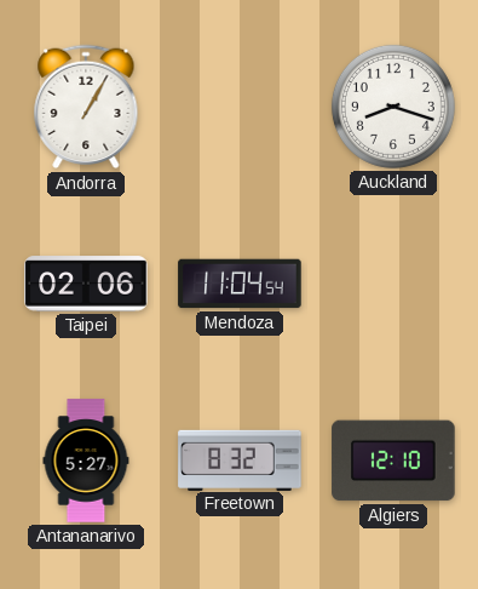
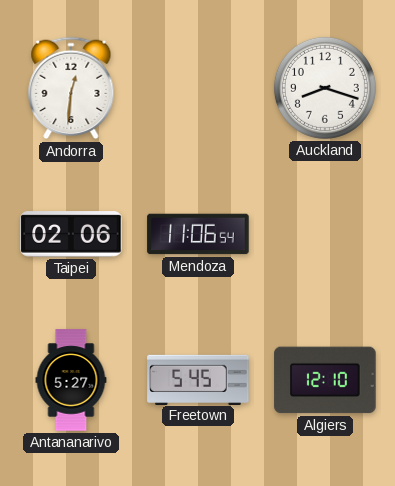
Andorra: 1:05 -> 12:31
Mendoza: 11:04 -> 11:06
Freetown: 8:32 -> 5:45
